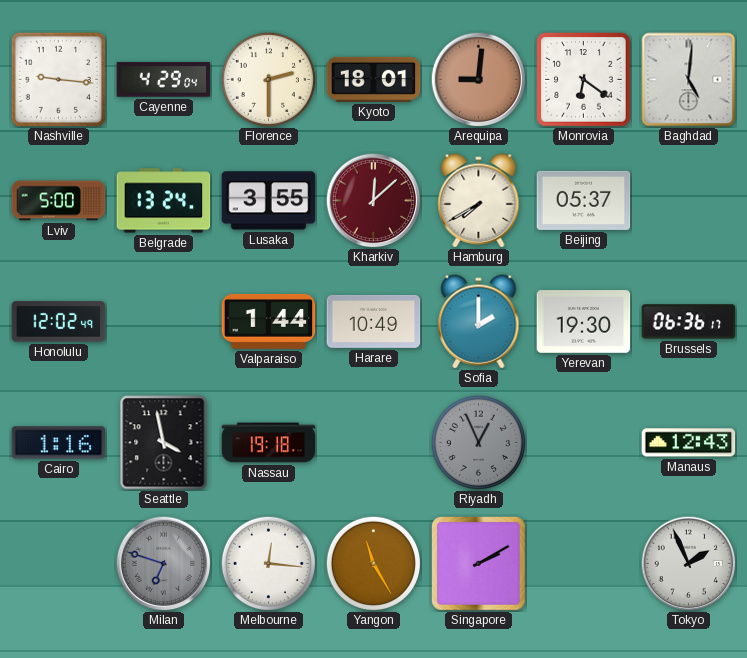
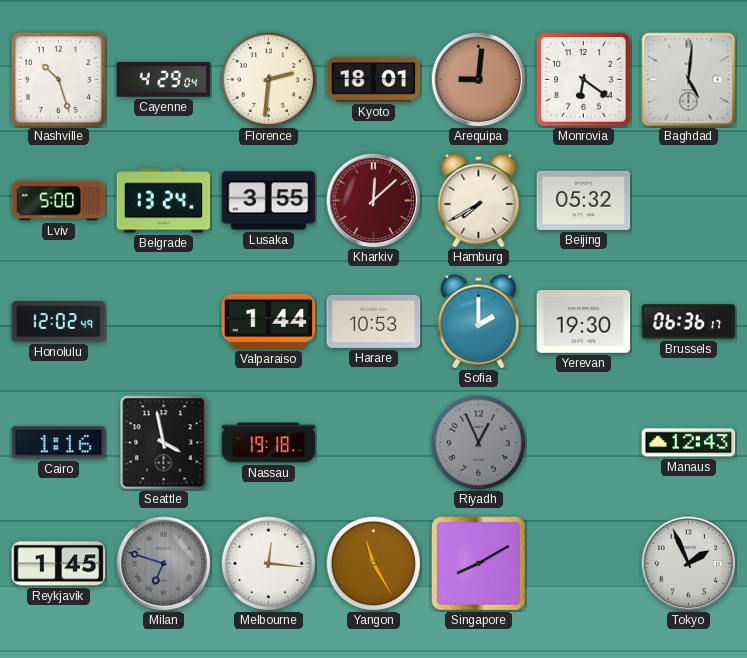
Nashville: 9:16 -> 10:27
Florence: 2:30 -> 2:31
Beijing: 05:37 -> 05:32
Harare: 10:49 -> 10:53
Reykjavik: none -> 1:45
Singapore: 2:10 -> 8:10
